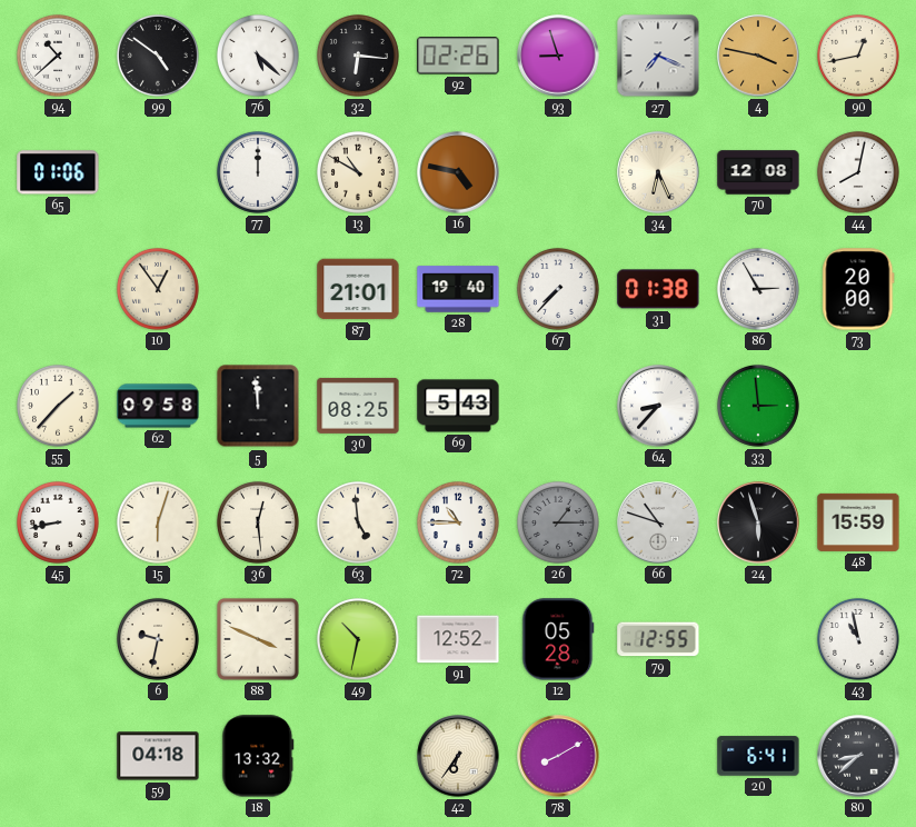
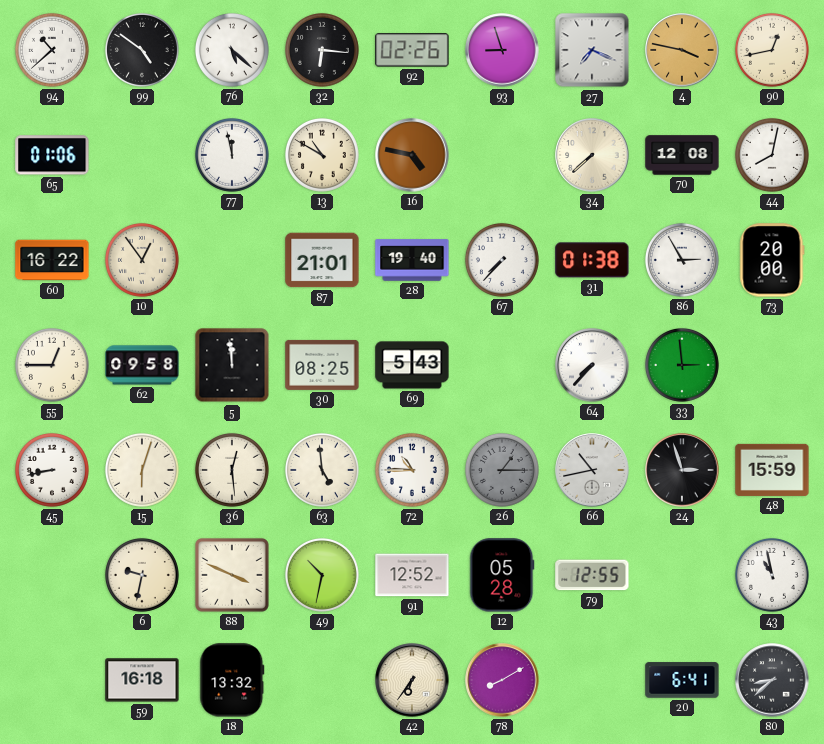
77: 12:00 -> 11:58
34: 6:26 -> 7:38
60: none -> 16:22
55: 1:37 -> 12:45
64: 8:37 -> 7:37
66: 10:48 -> 10:43
24: 5:57 -> 2:57
59: 04:18 -> 16:18
